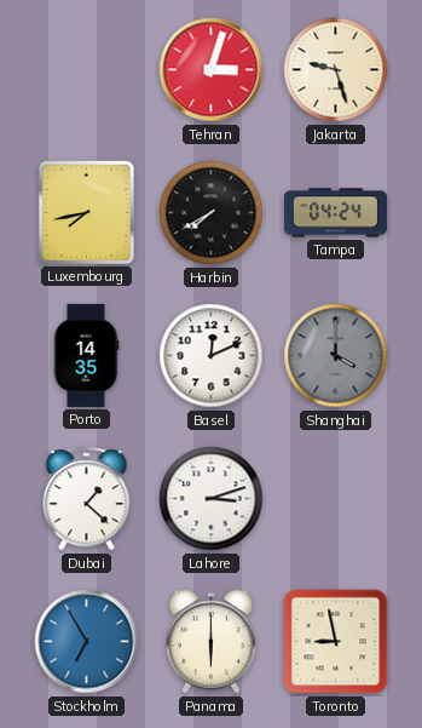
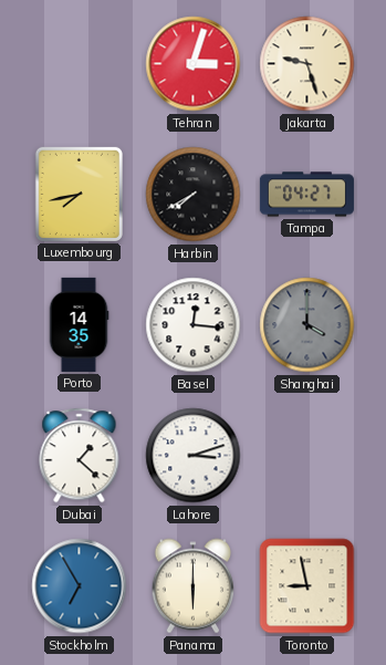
Tampa: 04:24 -> 04:27
Basel: 12:11 -> 12:16
